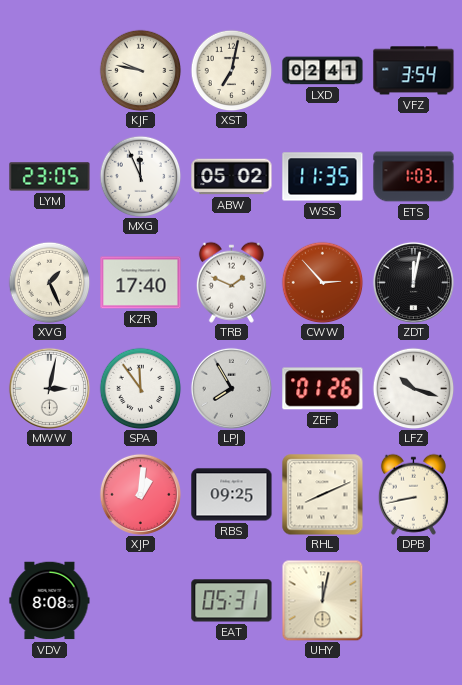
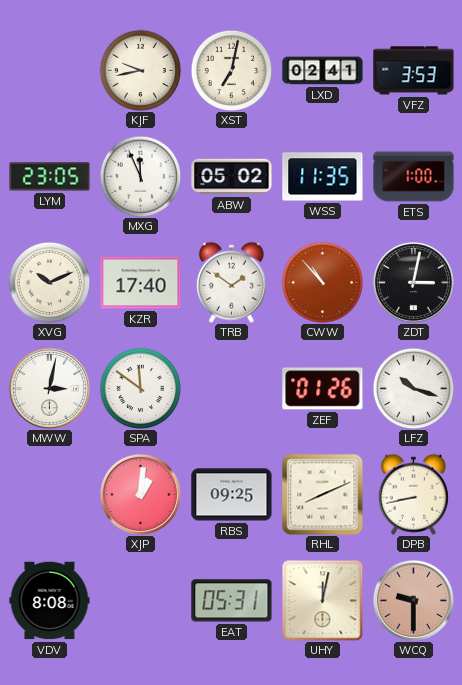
KJF: 9:47 -> 9:43
VFZ: 3:54 -> 3:53
ETS: 1:03 -> 1:00
XVG: 1:26 -> 10:11
TRB: 1:49 -> 1:51
CWW: 2:53 -> 10:53
ZDT: 12:02 -> 3:02
SPA: 11:54 -> 11:51
LPJ: 7:55 -> none
WCQ: none -> 9:30
